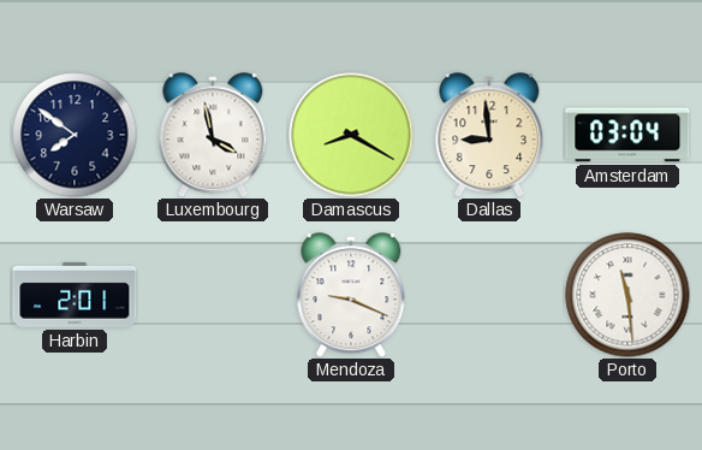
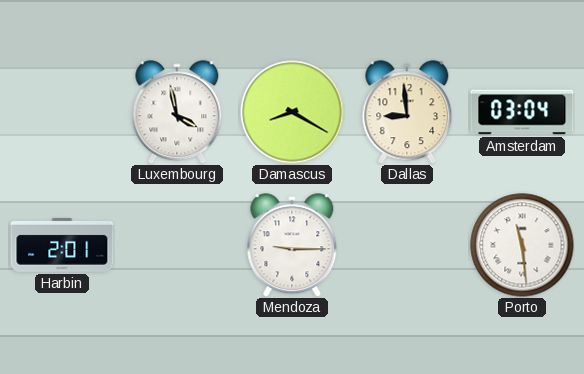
Warsaw: 7:51 -> none
Mendoza: 9:19 -> 9:15
